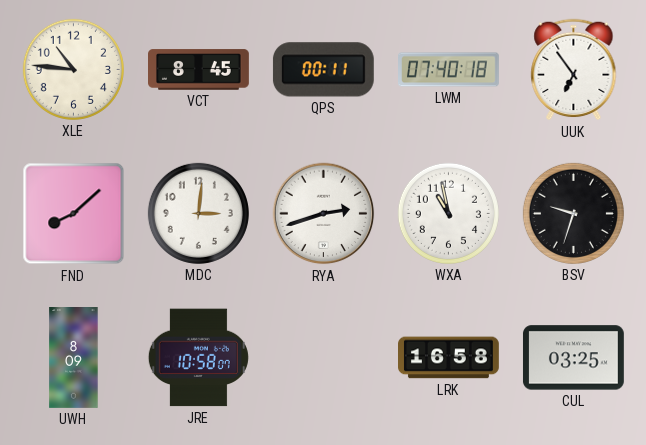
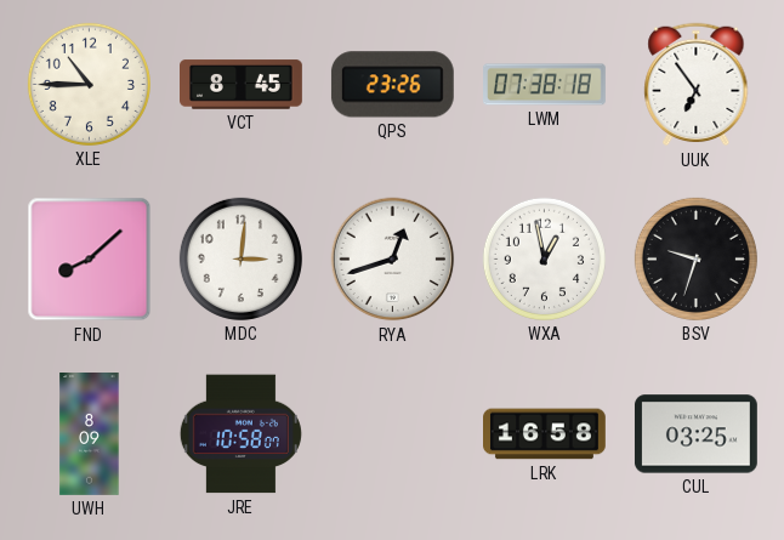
XLE: 10:46 -> 10:45
QPS: 00:11 -> 23:26
LWM: 07:40 -> 07:38
RYA: 2:42 -> 12:42
WXA: 10:58 -> 12:58
